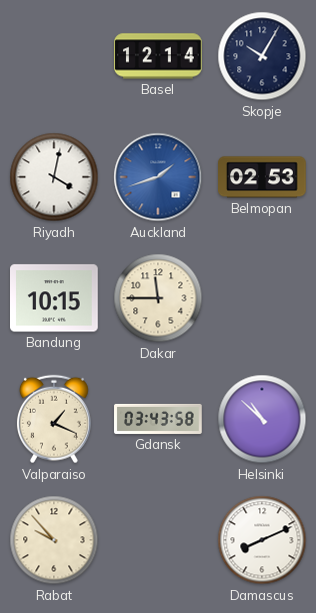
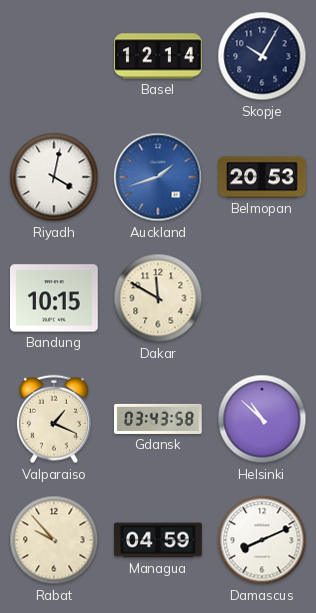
Belmopan: 02:53 -> 20:53
Dakar: 11:45 -> 11:50
Managua: none -> 04:59
